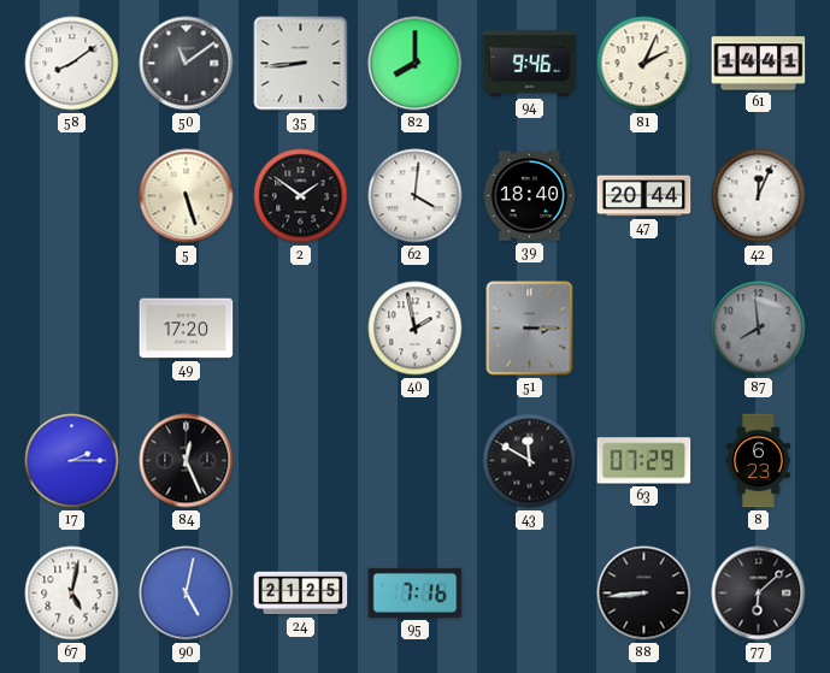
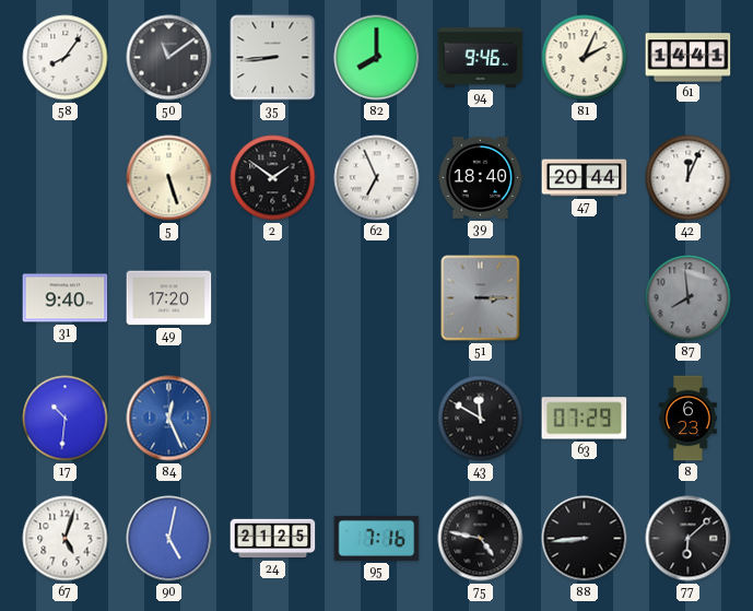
58: 8:09 -> 8:06
62: 4:01 -> 6:56
31: none -> 9:40
40: 1:58 -> none
17: 2:15 -> 10:31
84 dial: black -> blue
67: 5:02 -> 5:03
75: none -> 4:47
